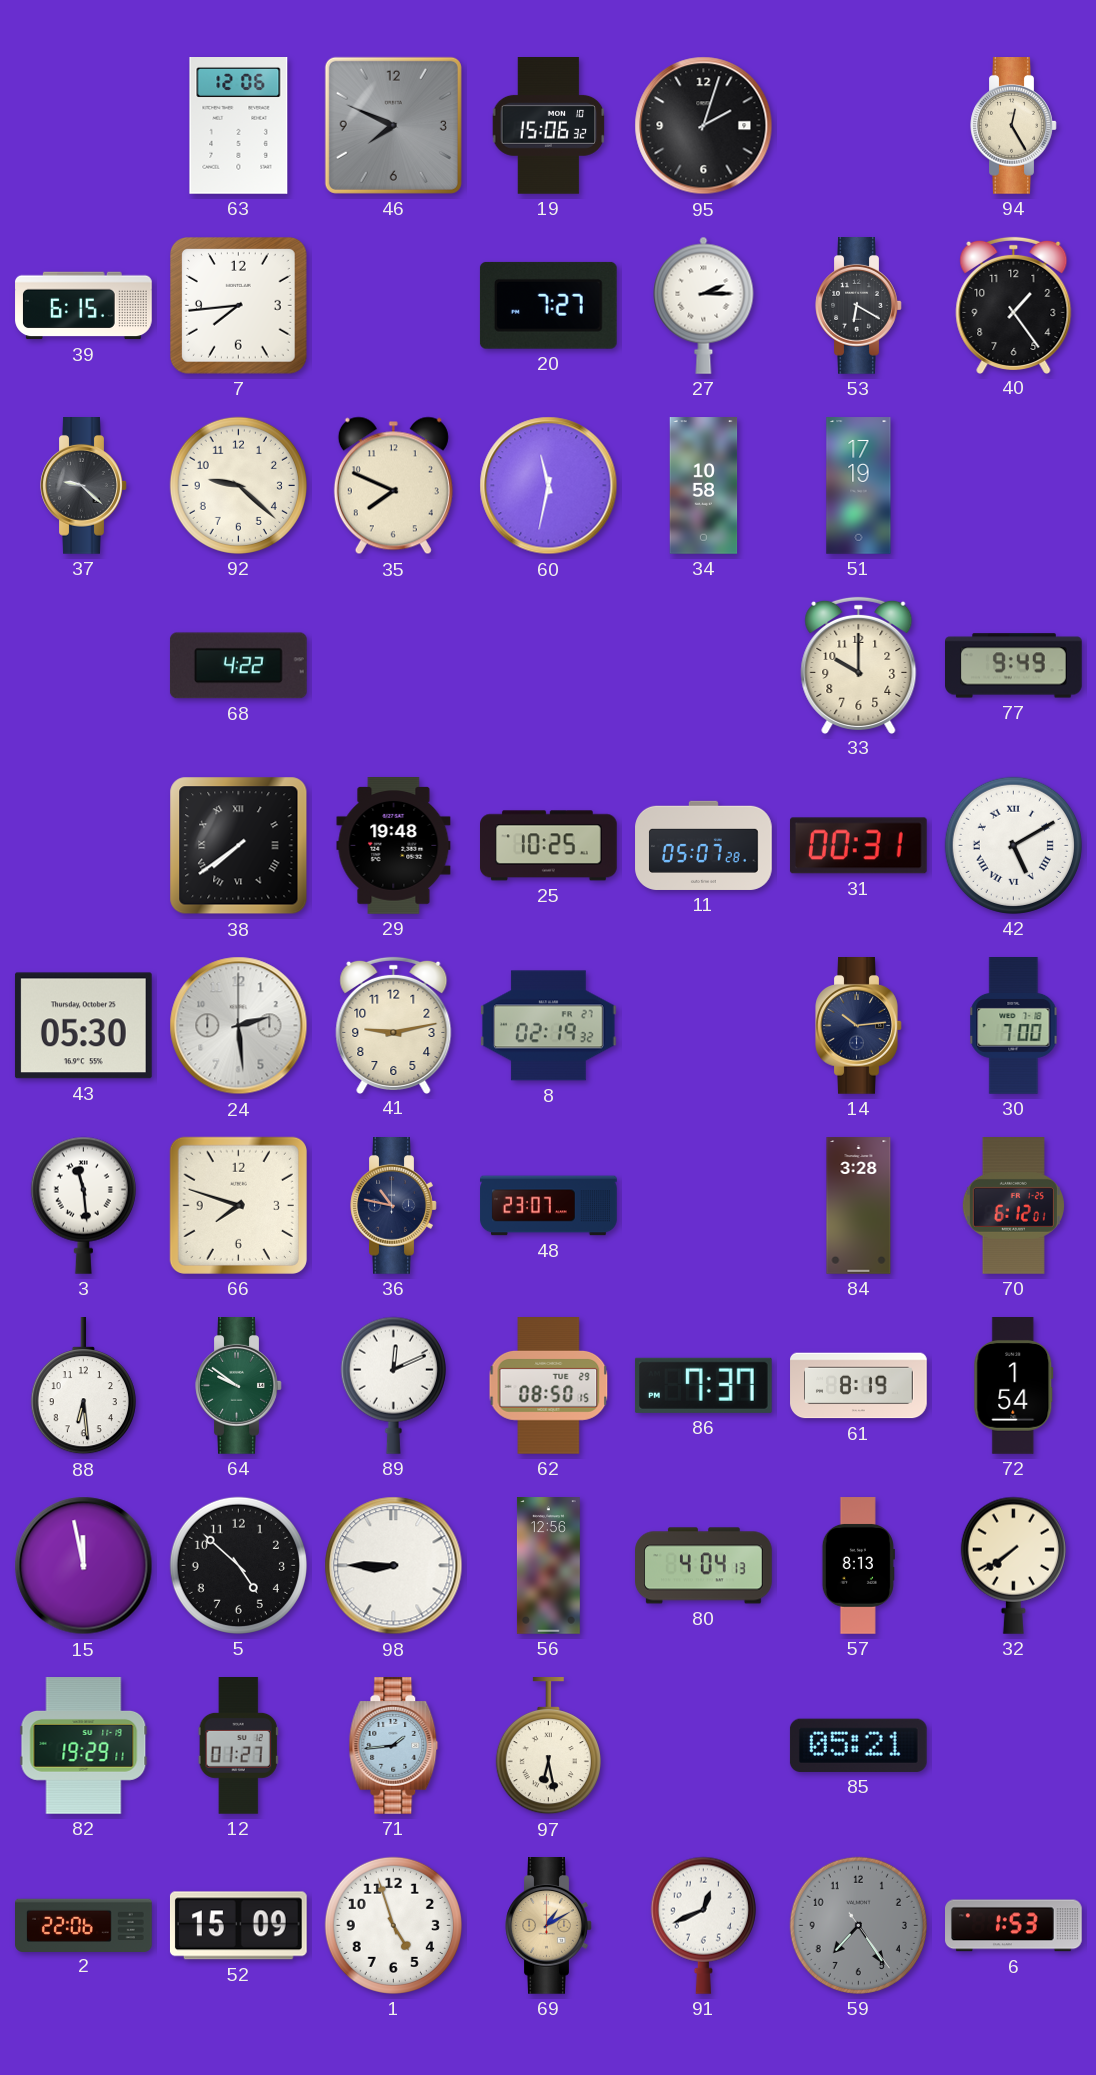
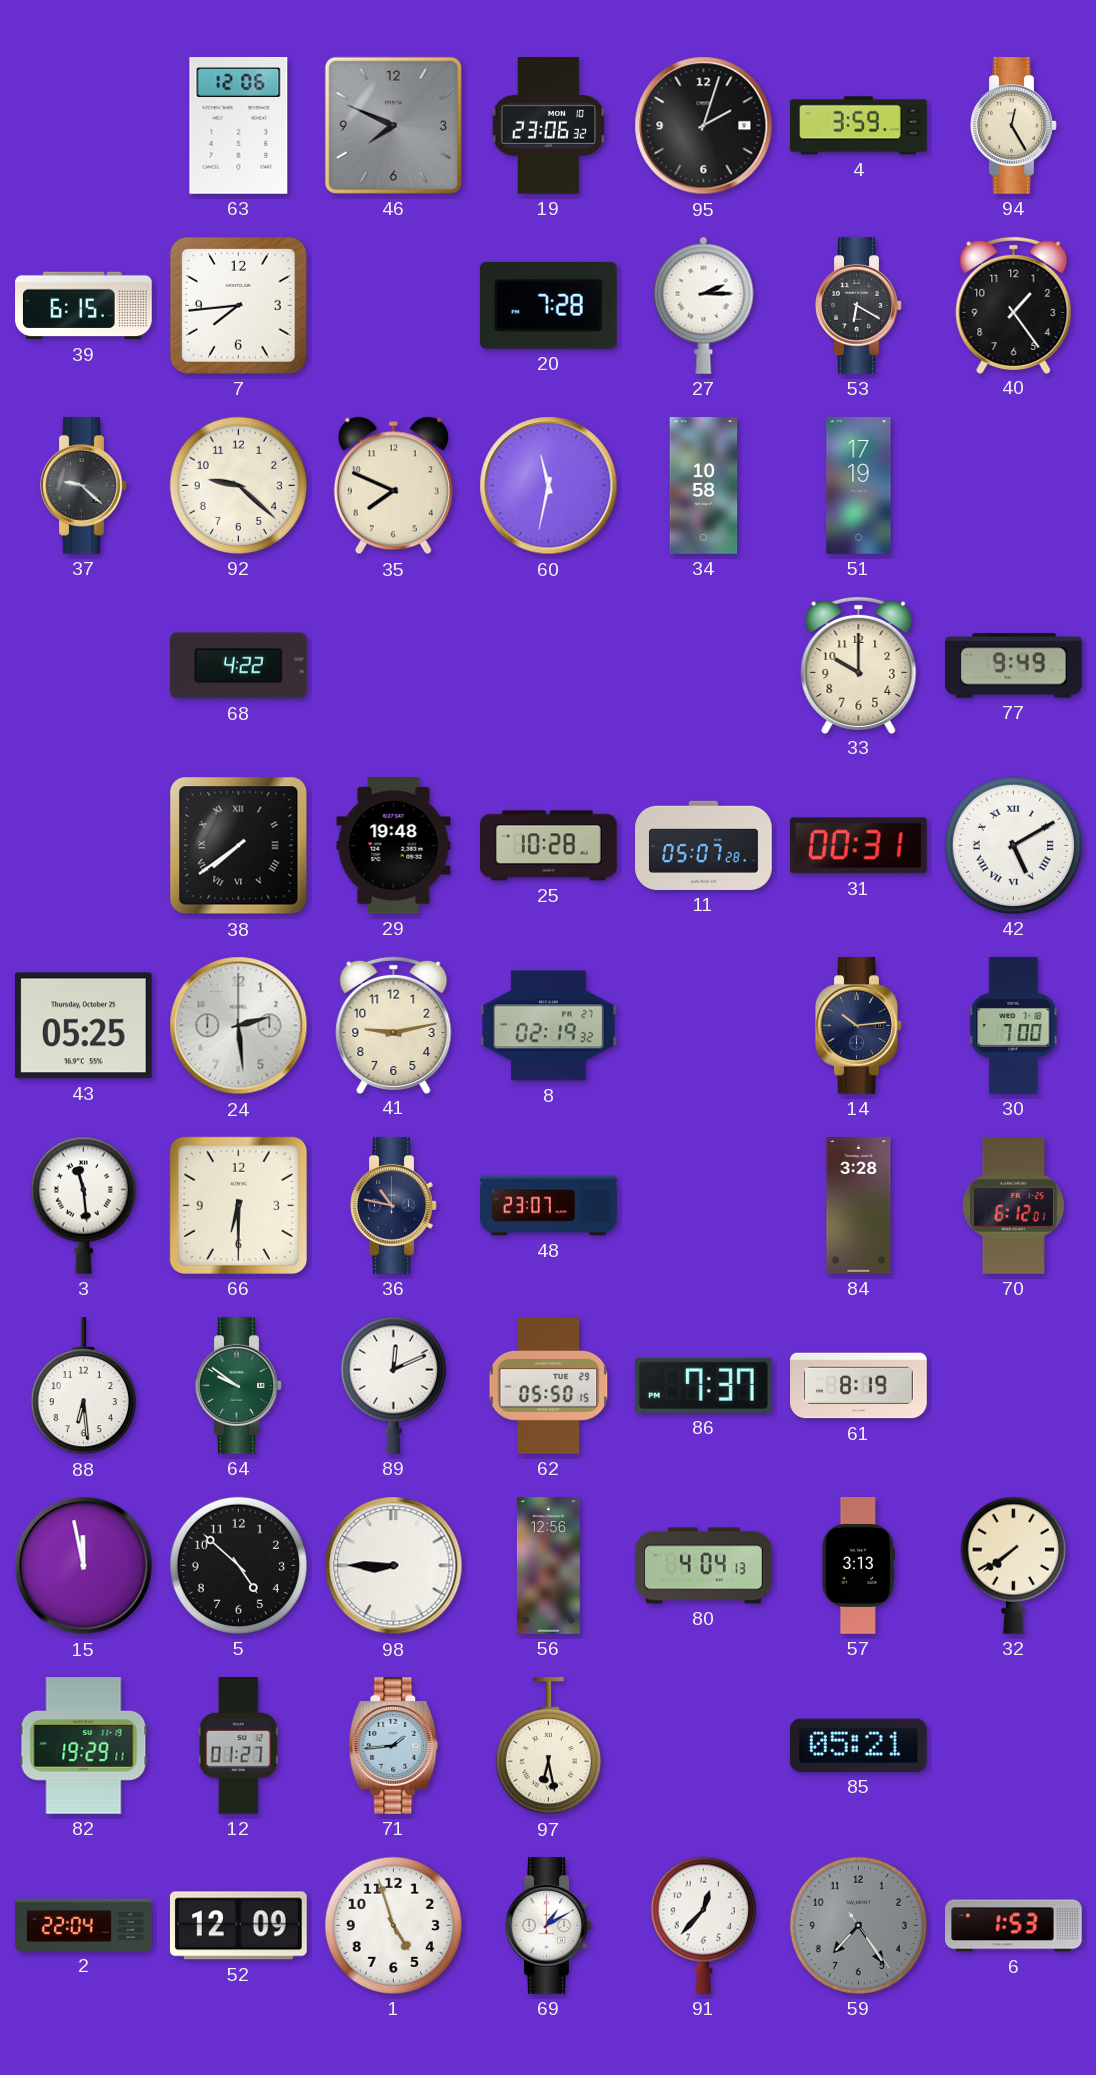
19: 15:06 -> 23:06
4: none -> 3:59
20: 7:27 -> 7:28
25: 10:25 -> 10:28
43: 05:30 -> 05:25
66: 7:48 -> 6:30
62: 08:50 -> 05:50
72: 1:54 -> none
57: 8:13 -> 3:13
2: 22:06 -> 22:04
52: 15:09 -> 12:09
69 dial: champagne -> white
91: 12:41 -> 12:37
